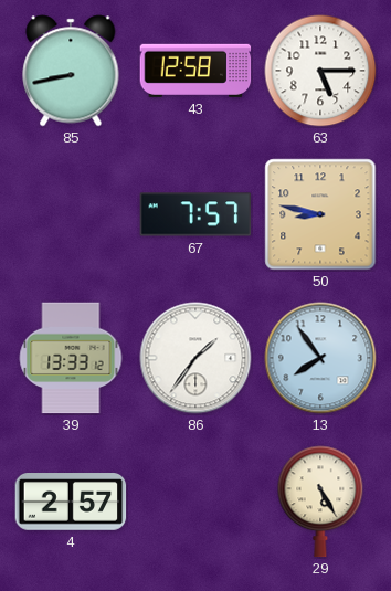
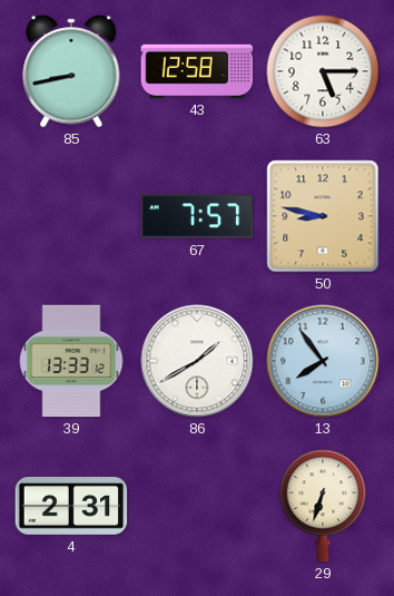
86: 1:36 -> 1:40
4: 2:57 -> 2:31
29: 5:25 -> 6:33
